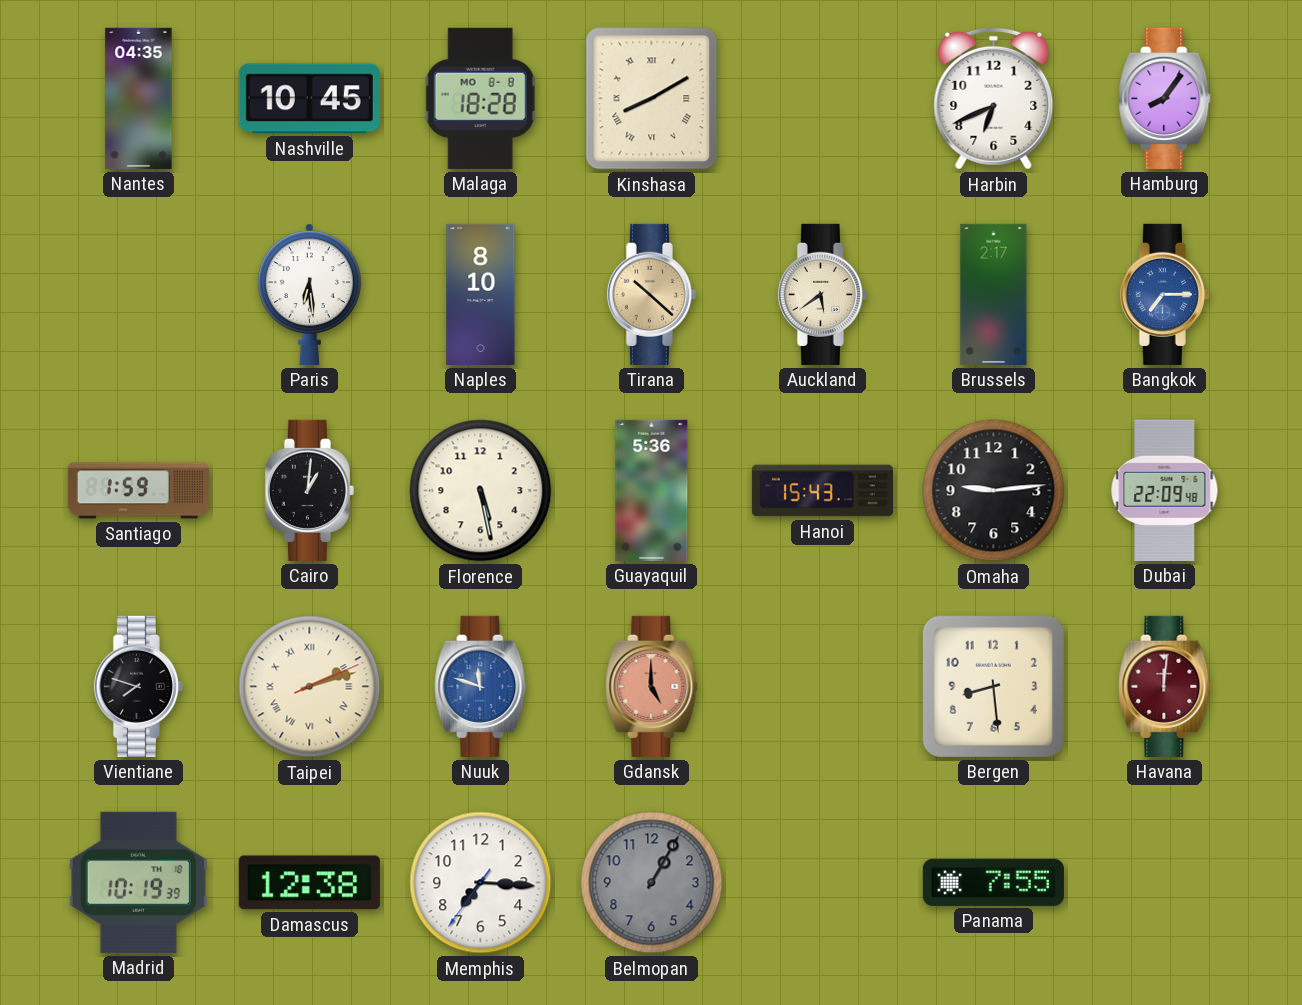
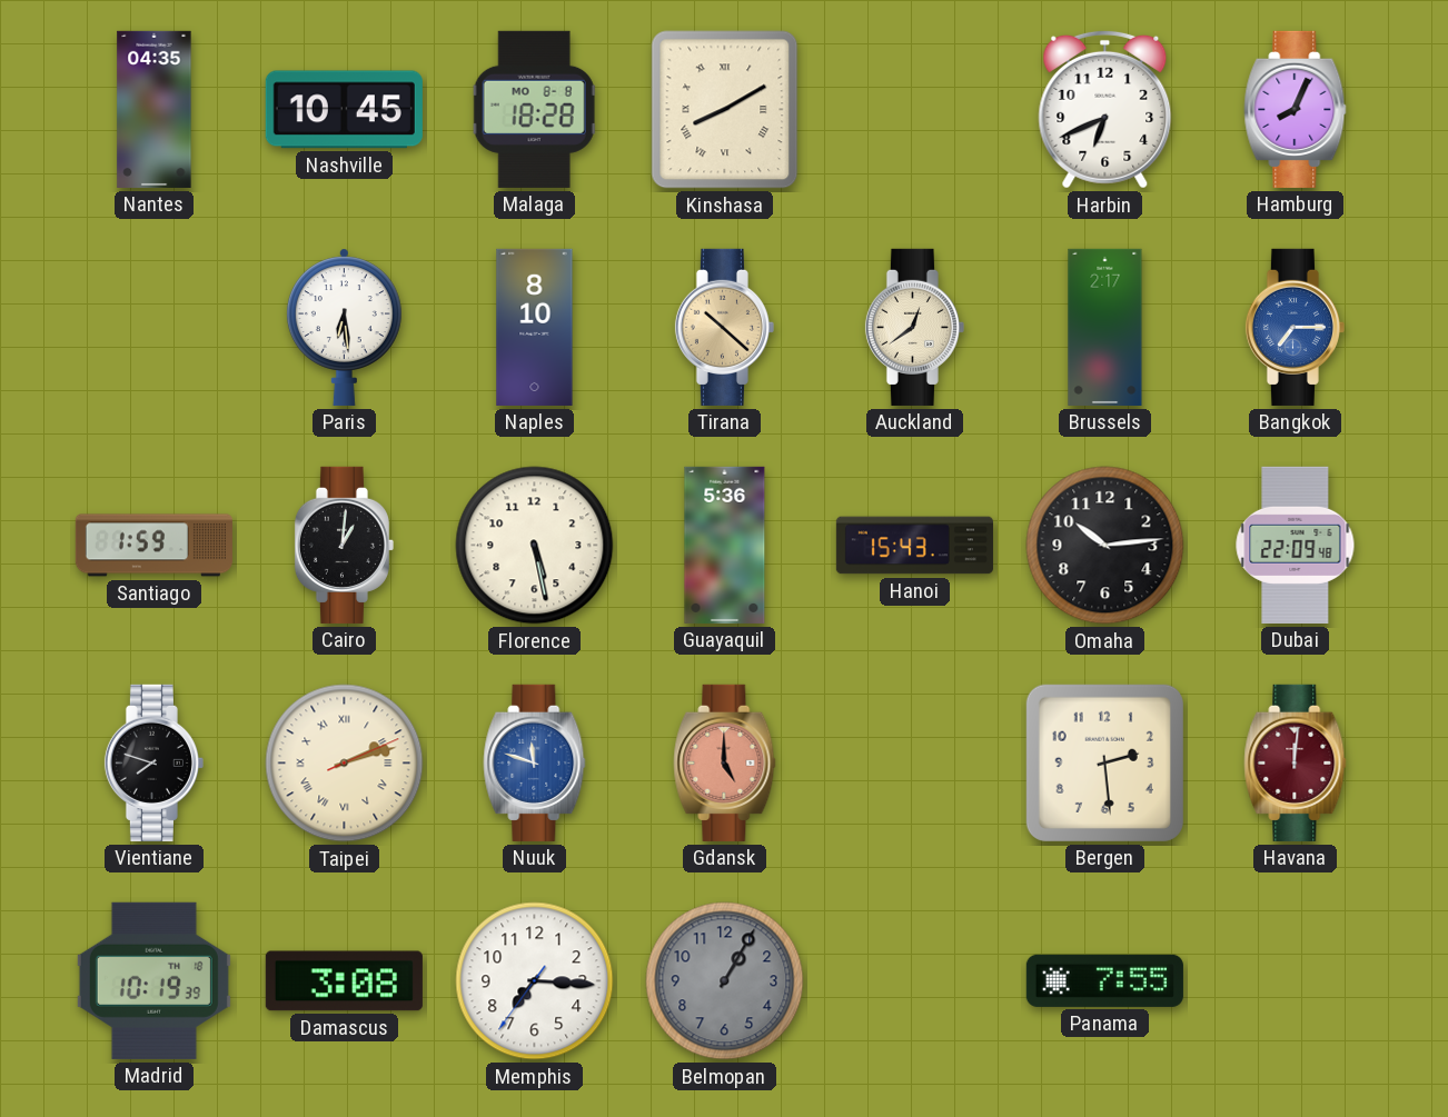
Hamburg: 8:06 -> 8:04
Auckland: 5:39 -> 12:39
Omaha: 9:14 -> 10:14
Bergen: 8:29 -> 2:29
Damascus: 12:38 -> 3:08
